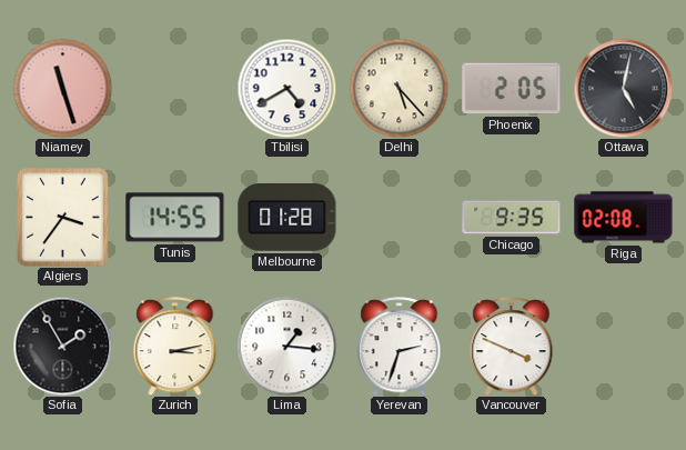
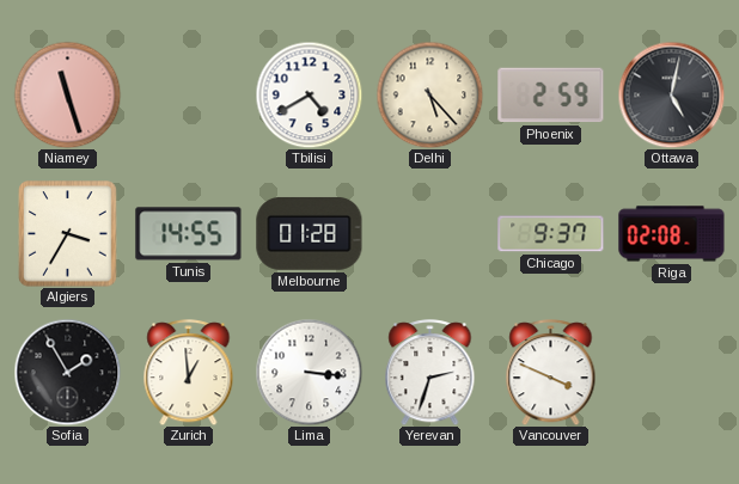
Phoenix: 2:05 -> 2:59
Algiers: 3:36 -> 3:35
Chicago: 9:35 -> 9:37
Zurich: 3:13 -> 12:59
Lima: 1:16 -> 3:16
